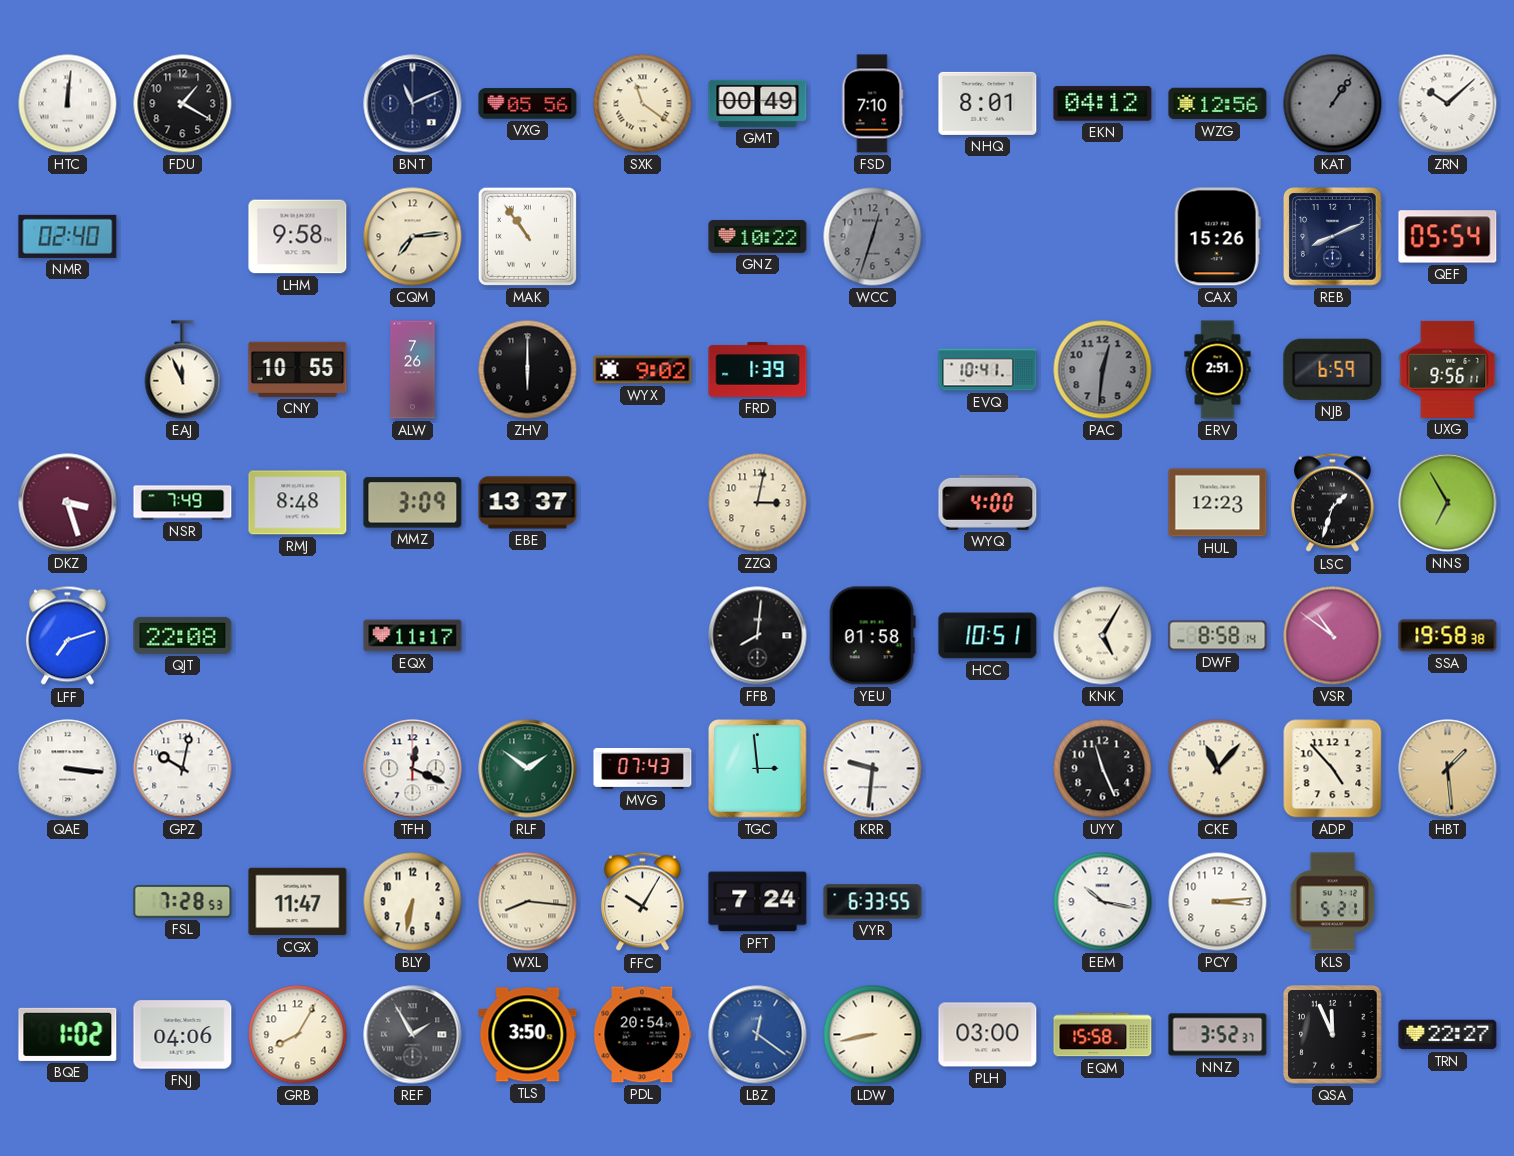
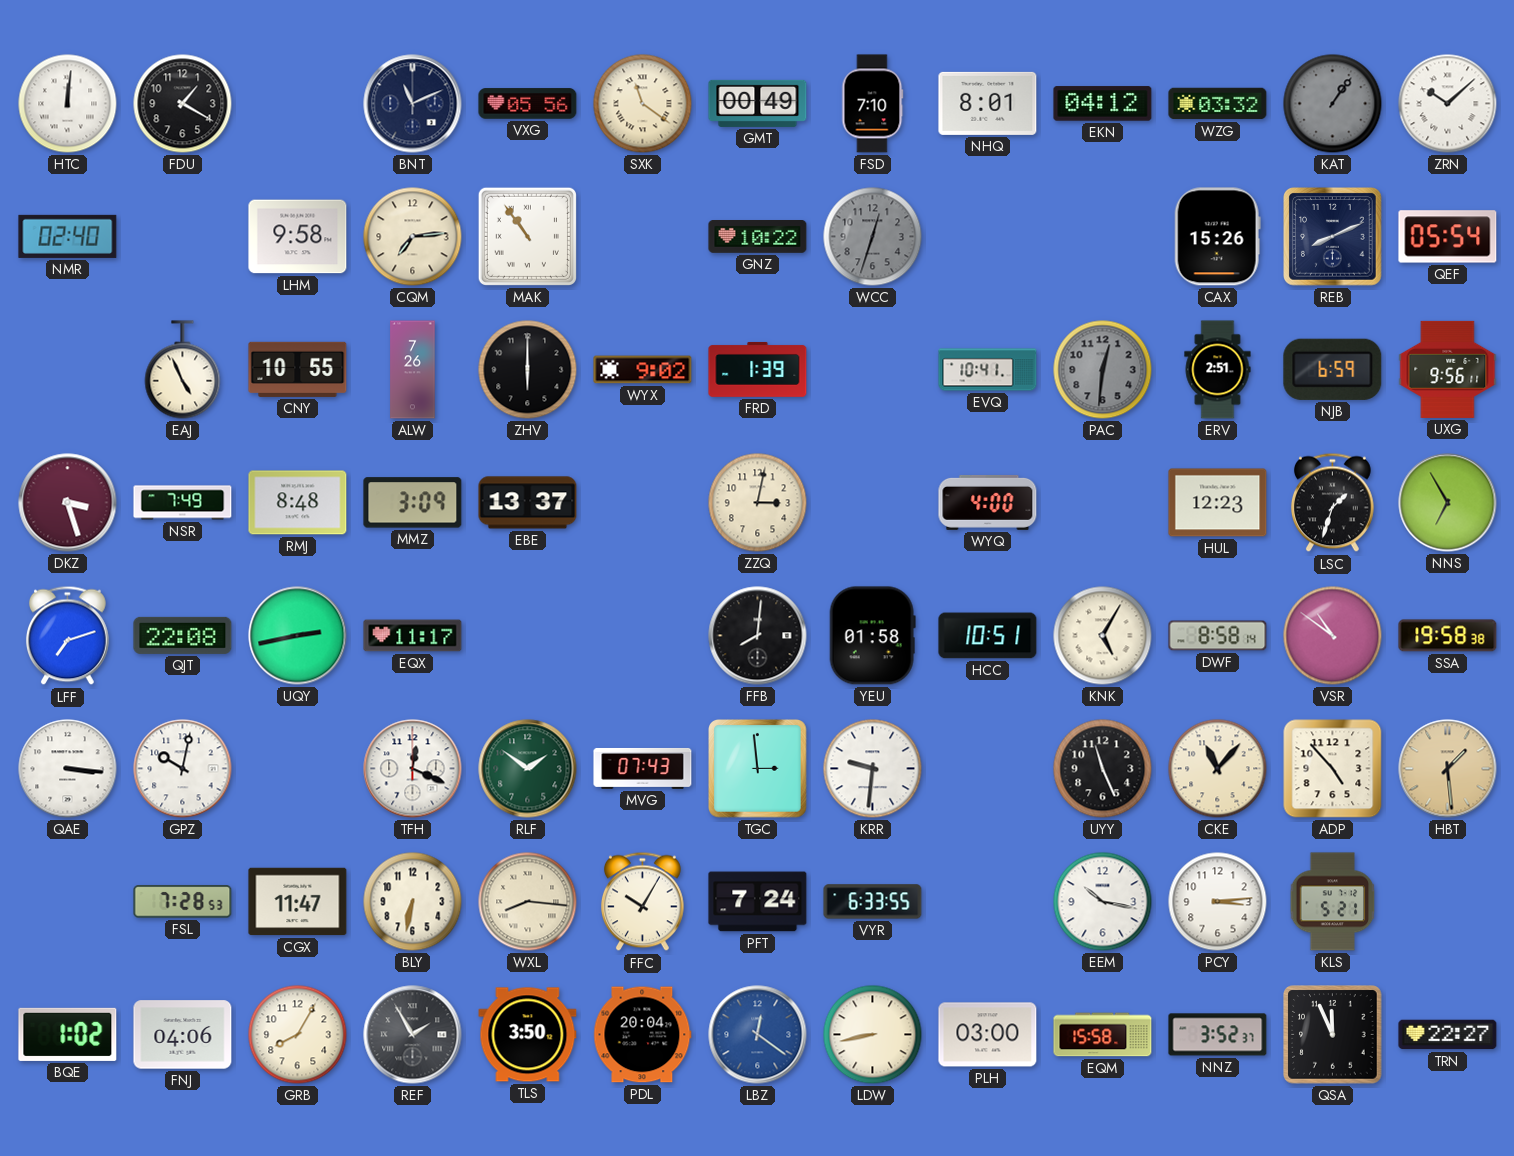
WZG: 12:56 -> 03:32
EAJ: 11:56 -> 4:56
UQY: none -> 2:43
PDL: 20:54 -> 20:04
